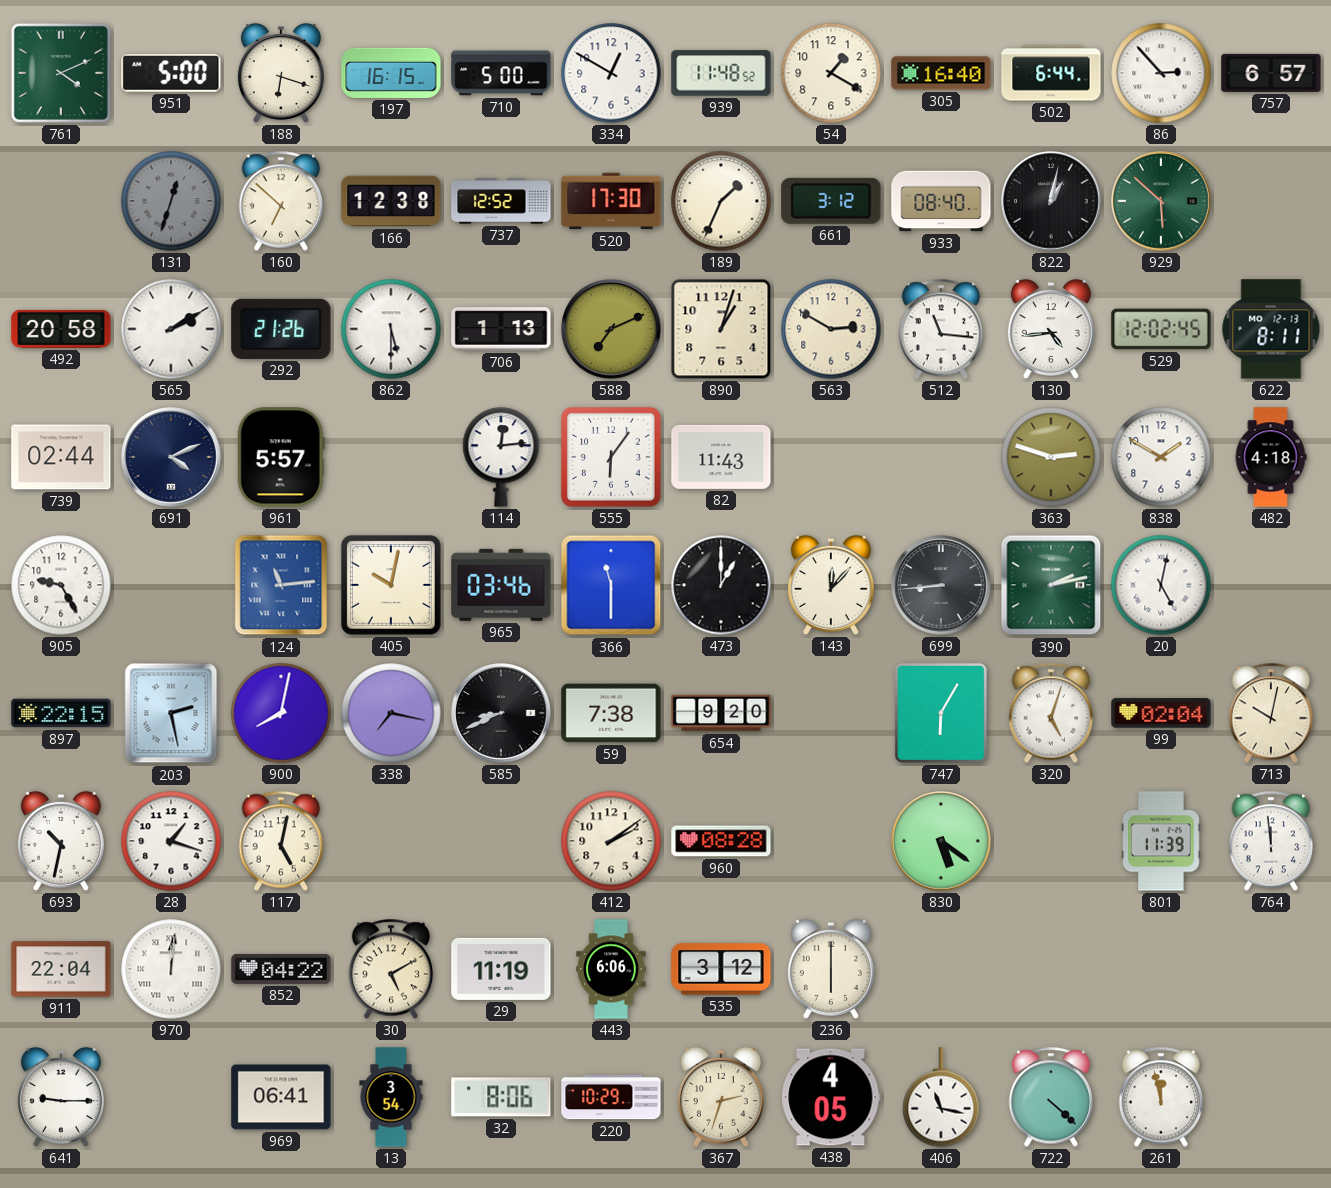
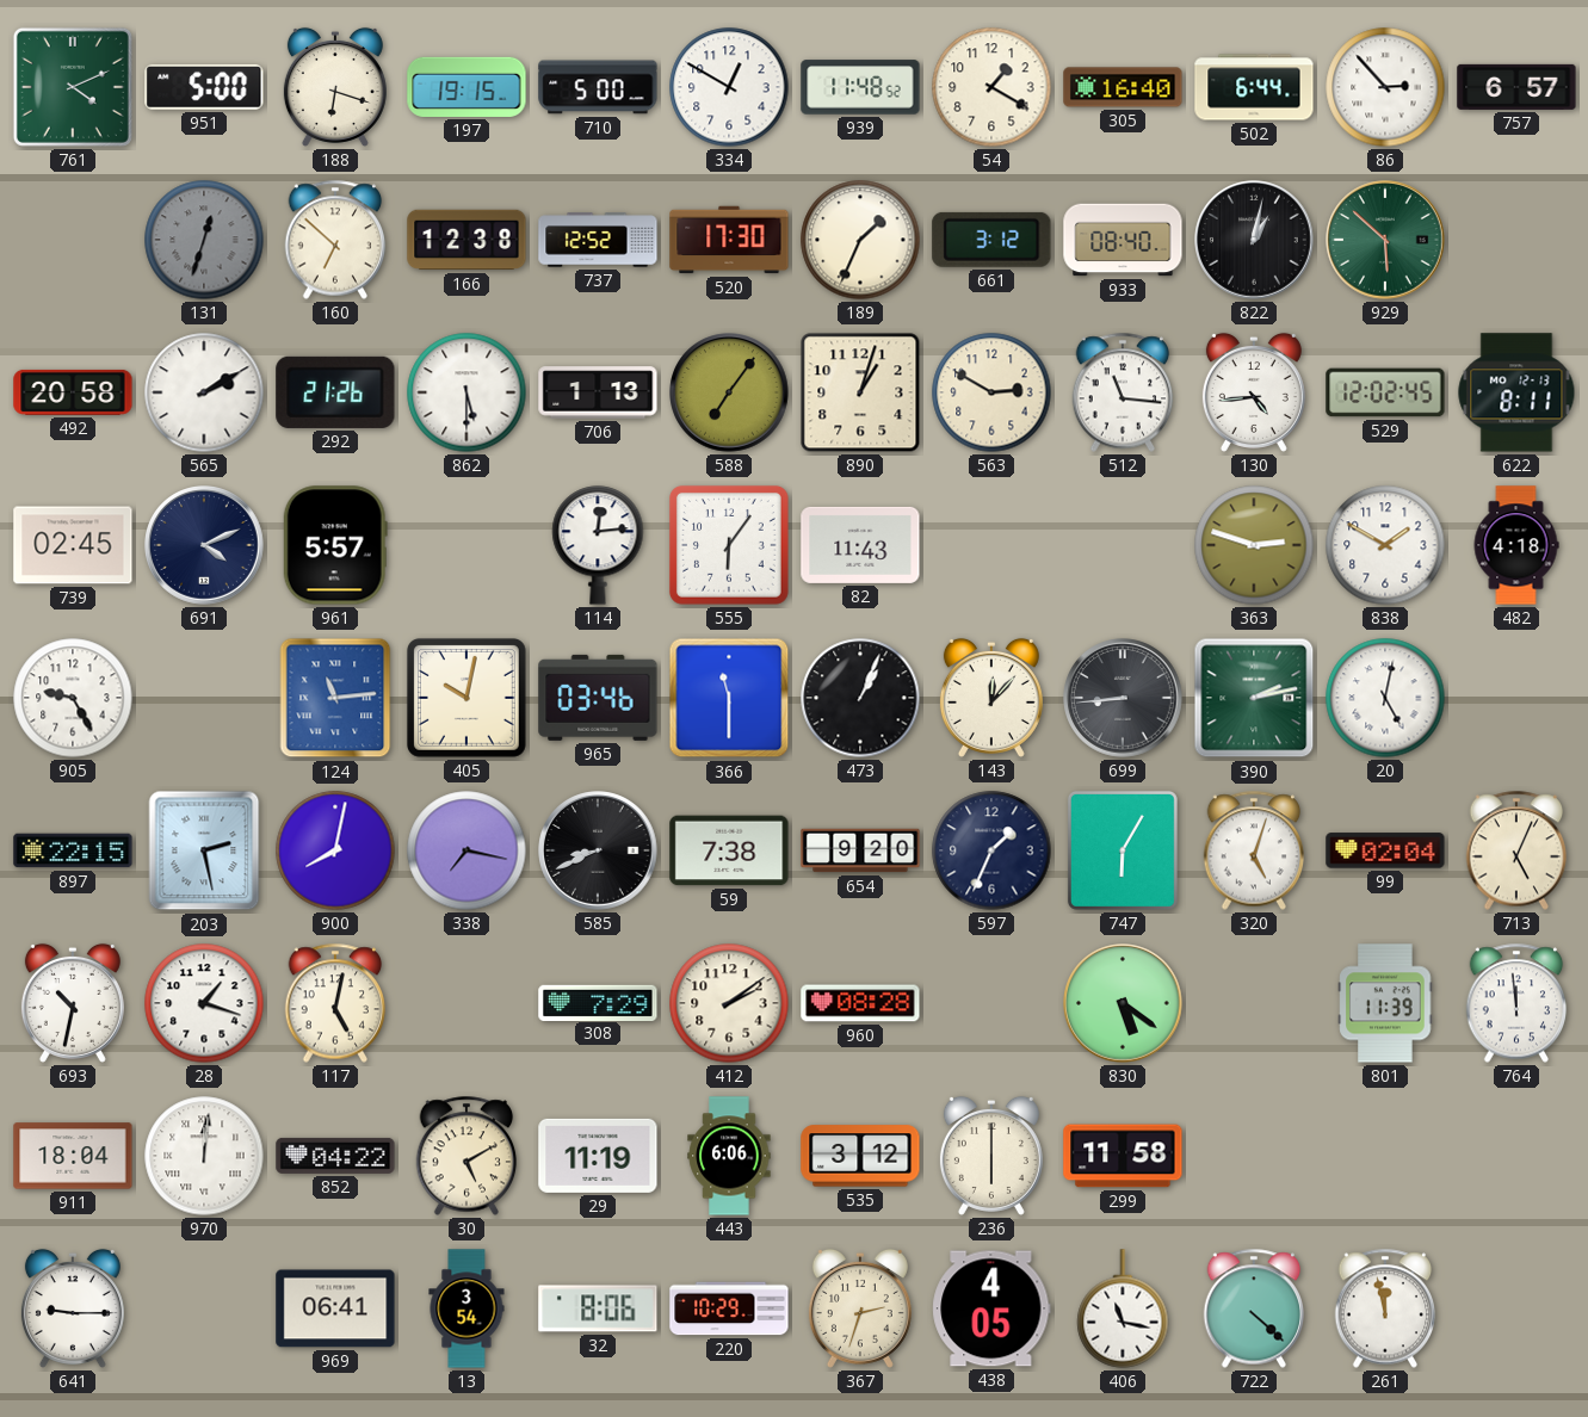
197: 16:15 -> 19:15
588: 7:11 -> 7:06
739: 02:44 -> 02:45
473: 1:00 -> 1:04
597: none -> 1:34
713: 10:02 -> 5:04
308: none -> 7:29
911: 22:04 -> 18:04
299: none -> 11:58
